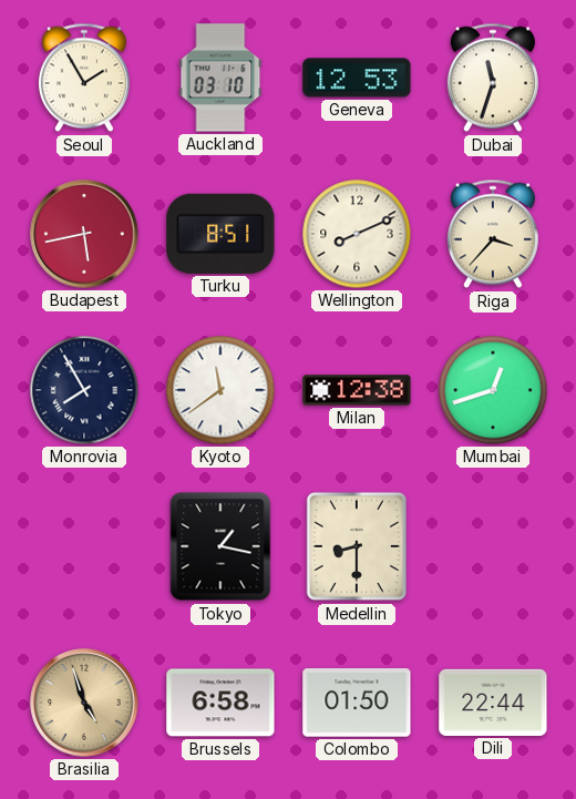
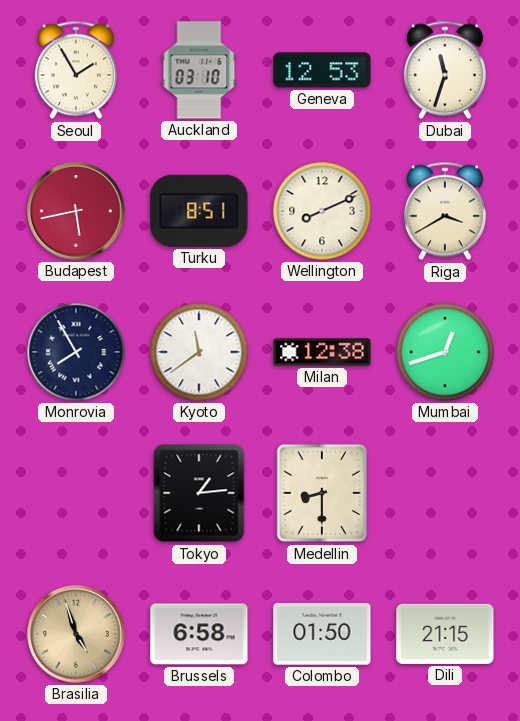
Riga: 3:37 -> 3:40
Tokyo: 1:17 -> 1:14
Dili: 22:44 -> 21:15
